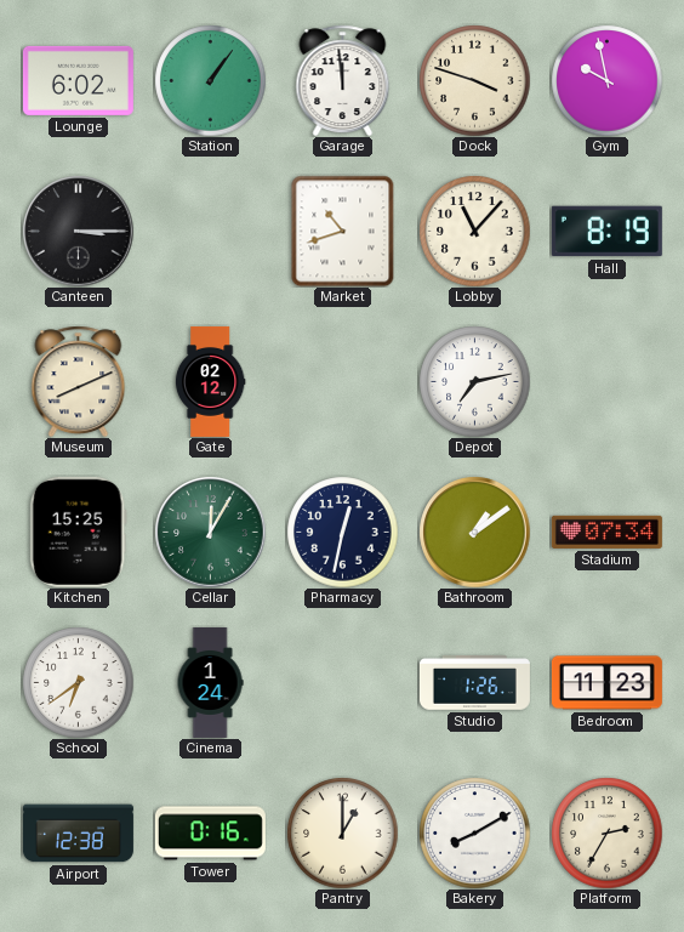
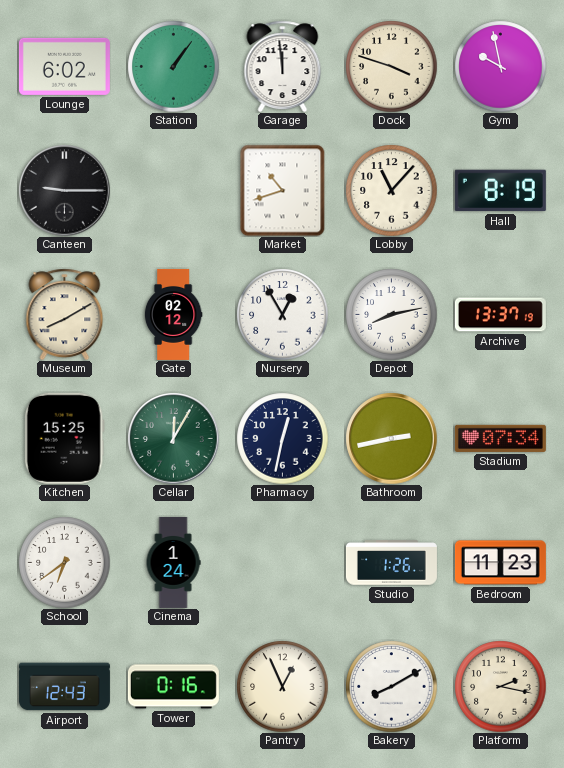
Canteen: 3:15 -> 9:15
Museum: 8:11 -> 8:10
Nursery: none -> 12:55
Depot: 7:13 -> 8:13
Archive: none -> 13:37
Bathroom: 1:09 -> 2:43
Airport: 12:38 -> 12:43
Pantry: 1:00 -> 12:56
Platform: 2:35 -> 2:17
